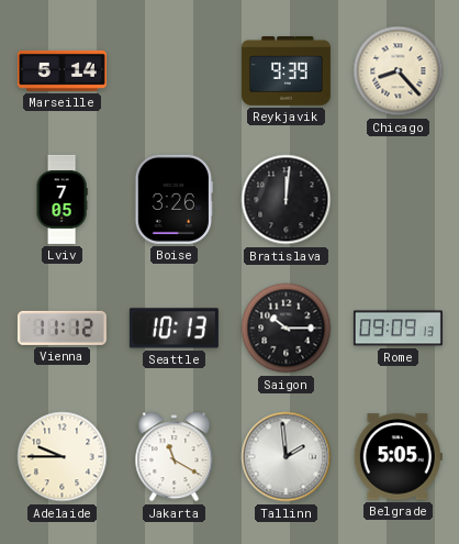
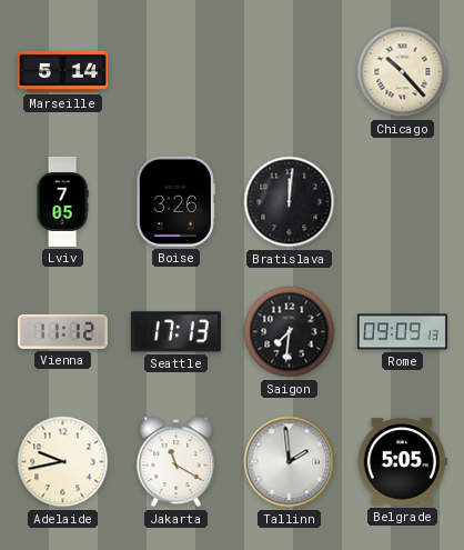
Reykjavik: 9:39 -> none
Chicago: 8:23 -> 10:23
Seattle: 10:13 -> 17:13
Saigon: 10:15 -> 7:31
Adelaide: 9:45 -> 9:43
